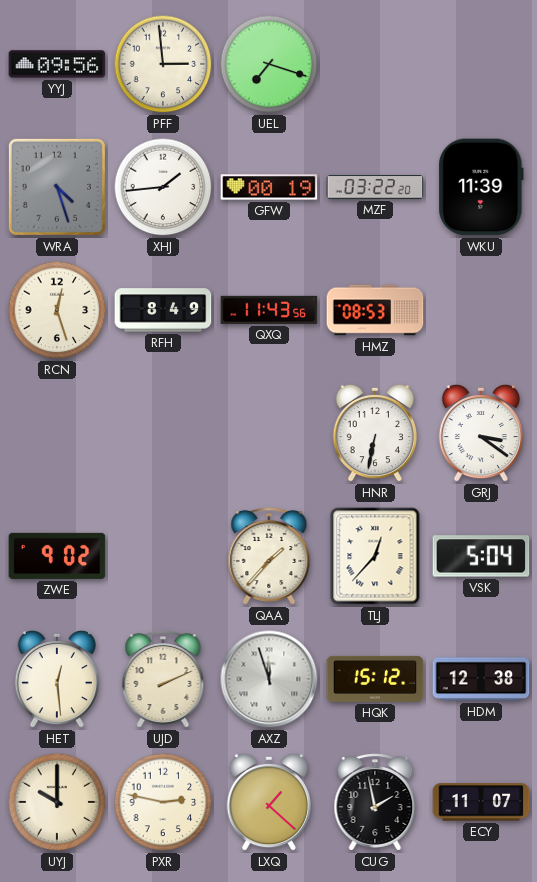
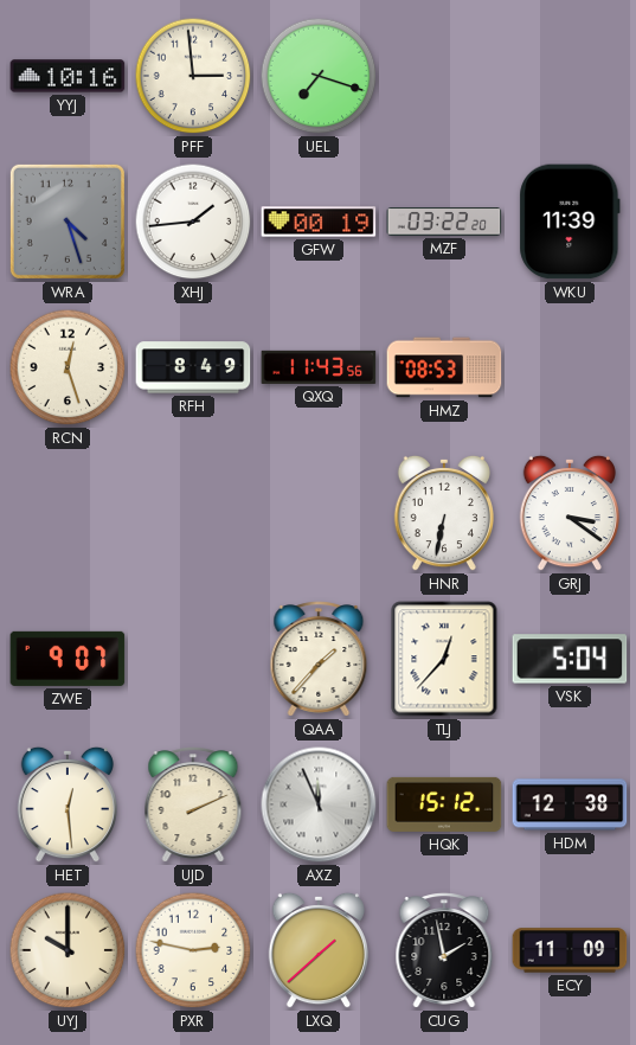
YYJ: 09:56 -> 10:16
ZWE: 9:02 -> 9:07
AXZ: 11:57 -> 11:56
LXQ: 1:22 -> 1:38
ECY: 11:07 -> 11:09
